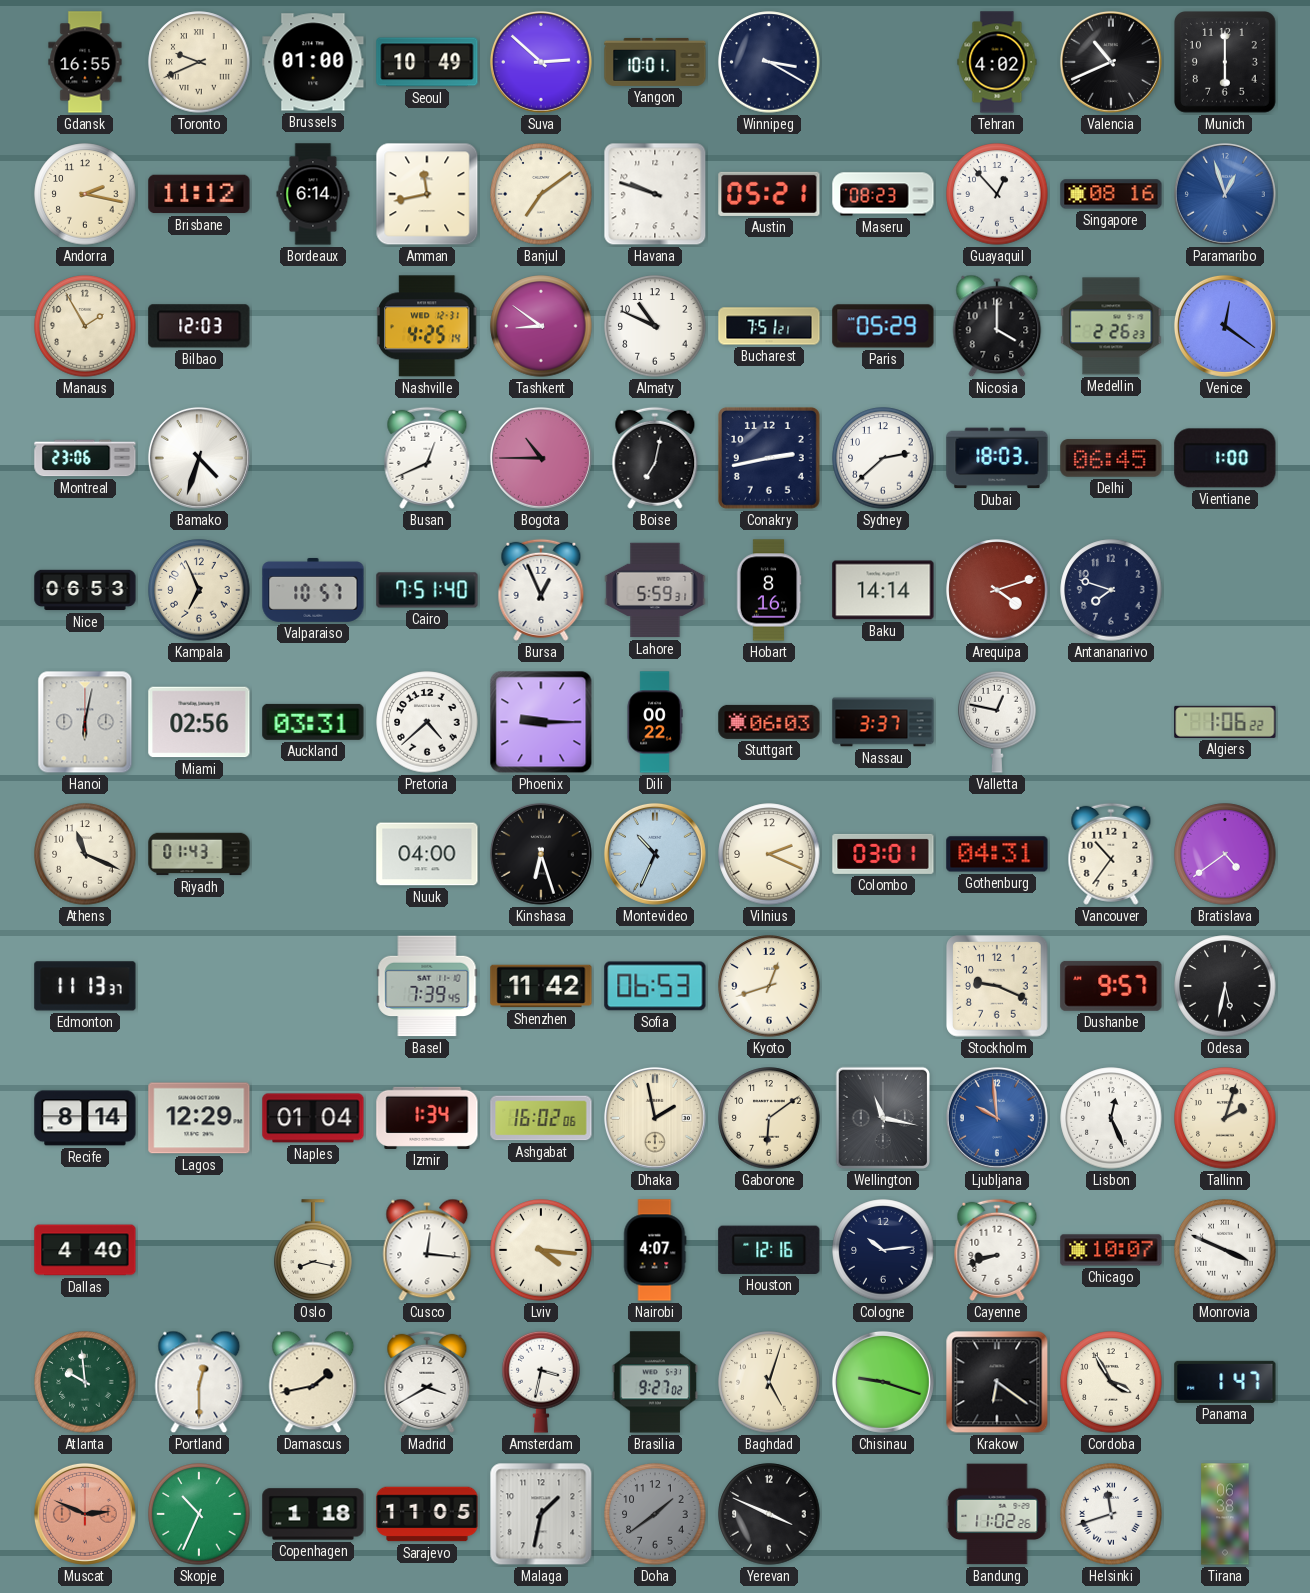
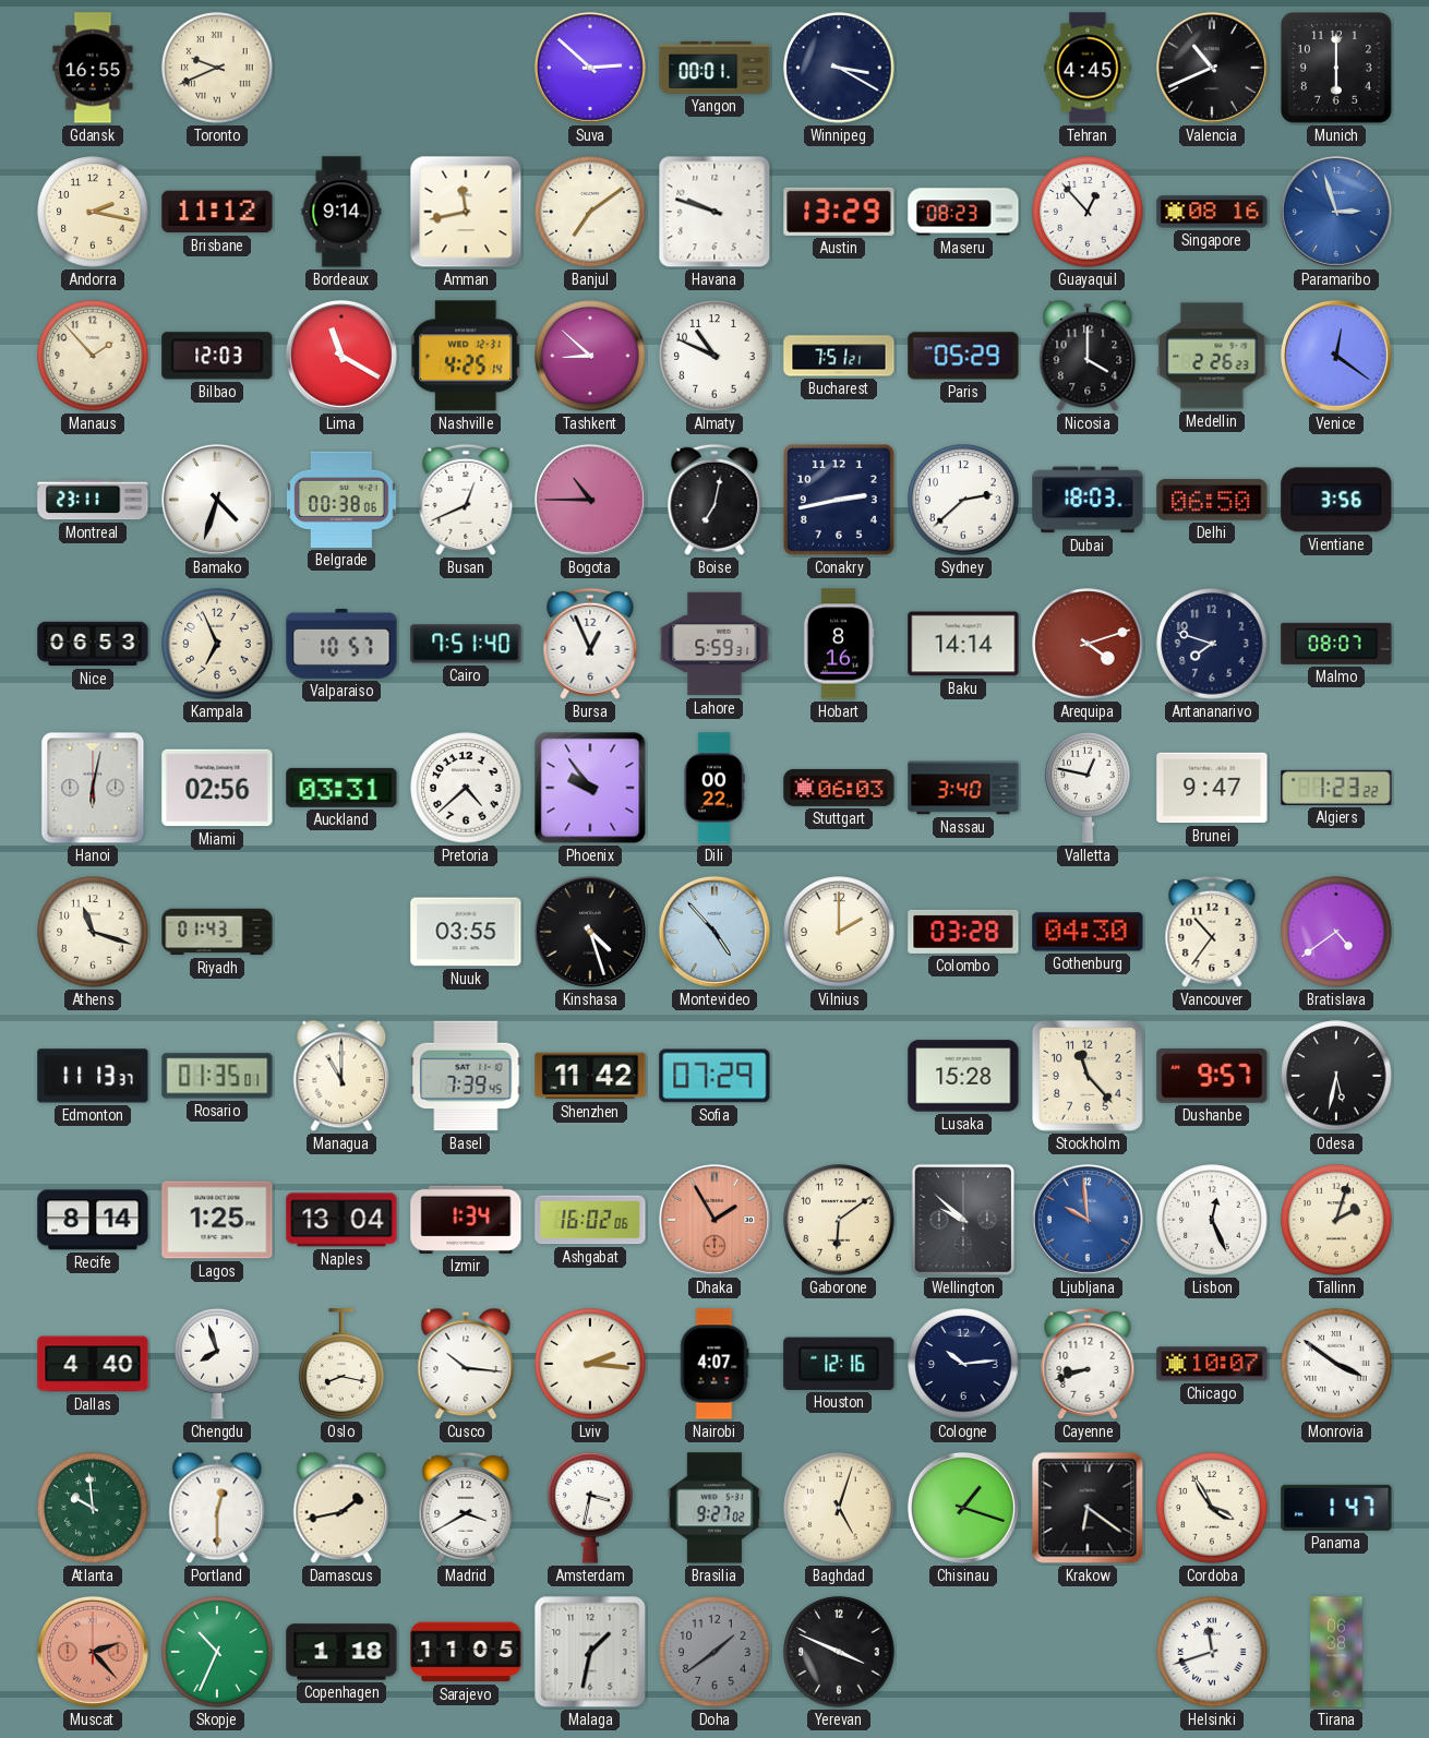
Brussels: 01:00 -> none
Seoul: 10:49 -> none
Yangon: 10:01 -> 00:01
Tehran: 4:02 -> 4:45
Bordeaux: 6:14 -> 9:14
Austin: 05:21 -> 13:29
Paramaribo: 12:57 -> 2:57
Manaus: 1:55 -> 1:53
Lima: none -> 11:20
Tashkent: 8:51 -> 8:52
Montreal: 23:06 -> 23:11
Belgrade: none -> 00:38
Delhi: 06:45 -> 06:50
Vientiane: 1:00 -> 3:56
Malmo: none -> 08:07
Phoenix: 9:15 -> 9:54
Nassau: 3:37 -> 3:40
Brunei: none -> 9:47
Algiers: 1:06 -> 1:23
Athens: 11:19 -> 11:18
Nuuk: 04:00 -> 03:55
Kinshasa: 6:27 -> 4:27
Montevideo: 10:34 -> 4:53
Vilnius: 2:19 -> 2:00
Colombo: 03:01 -> 03:28
Gothenburg: 04:31 -> 04:30
Rosario: none -> 01:35
Managua: none -> 11:00
Sofia: 06:53 -> 07:29
Kyoto: 12:42 -> none
Lusaka: none -> 15:28
Stockholm: 9:19 -> 11:23
Lagos: 12:29 -> 1:25
Naples: 01:04 -> 13:04
Dhaka: 1:58 -> 1:55
Dhaka dial: cream -> salmon
Wellington: 11:17 -> 9:52
Chengdu: none -> 7:57
Cusco: 12:16 -> 10:16
Lviv: 4:16 -> 2:16
Monrovia: 3:49 -> 3:51
Chisinau: 9:18 -> 1:18
Muscat: 2:49 -> 2:23
Bandung: 11:02 -> none
